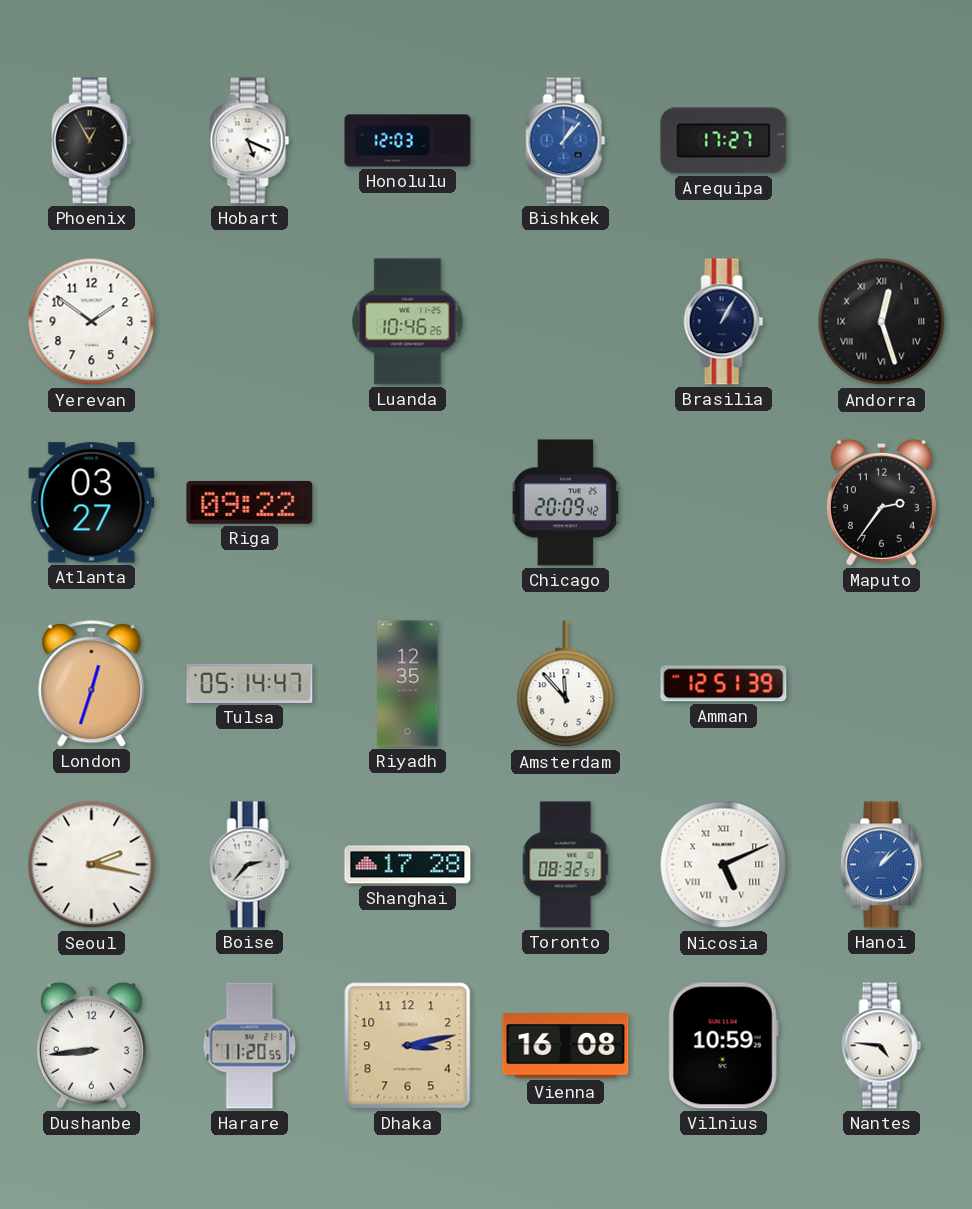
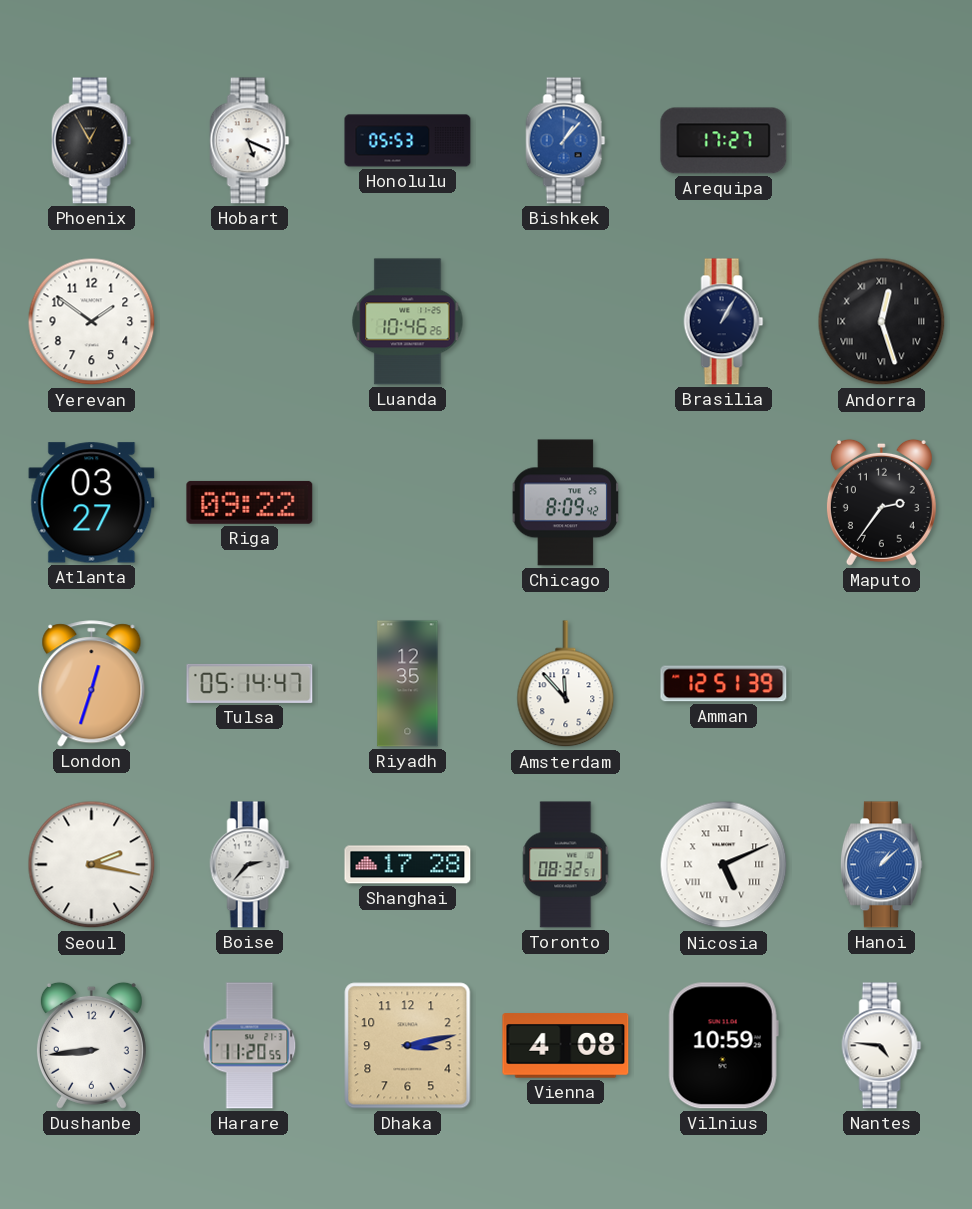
Honolulu: 12:03 -> 05:53
Chicago: 20:09 -> 8:09
Vienna: 16:08 -> 4:08
